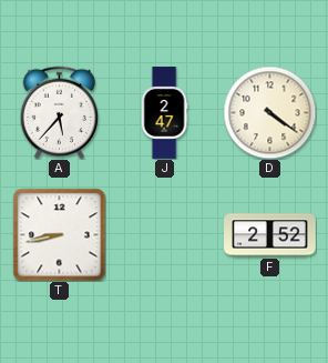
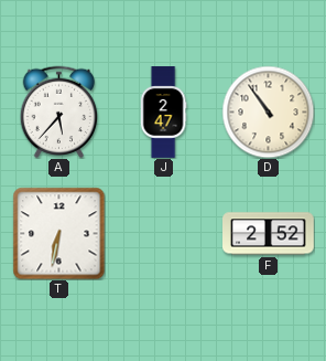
D: 4:21 -> 10:54
T: 8:43 -> 6:32
